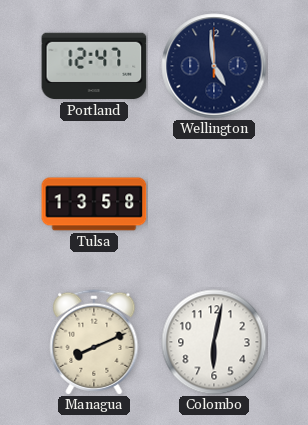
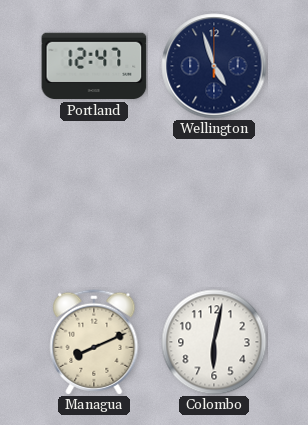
Wellington: 4:59 -> 4:57
Tulsa: 13:58 -> none
